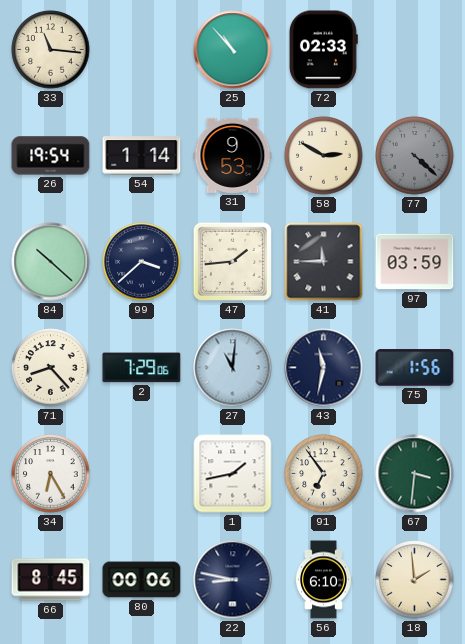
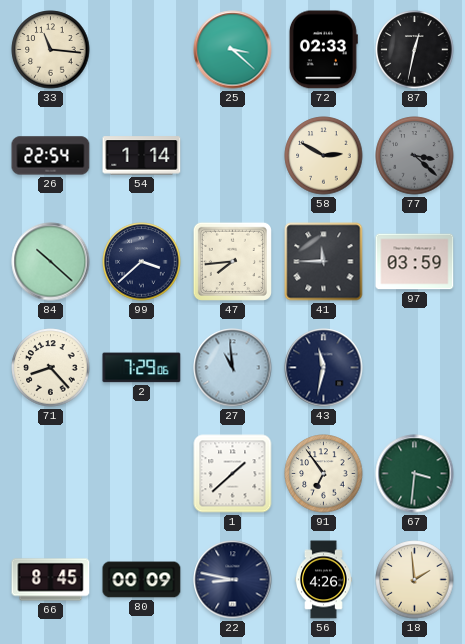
25: 10:53 -> 3:22
87: none -> 12:32
26: 19:54 -> 22:54
31: 9:53 -> none
77: 4:22 -> 3:22
47: 1:44 -> 7:44
27: 11:01 -> 10:59
75: 1:56 -> none
34: 6:25 -> none
1: 1:43 -> 1:38
80: 00:06 -> 00:09
56: 6:10 -> 4:26
